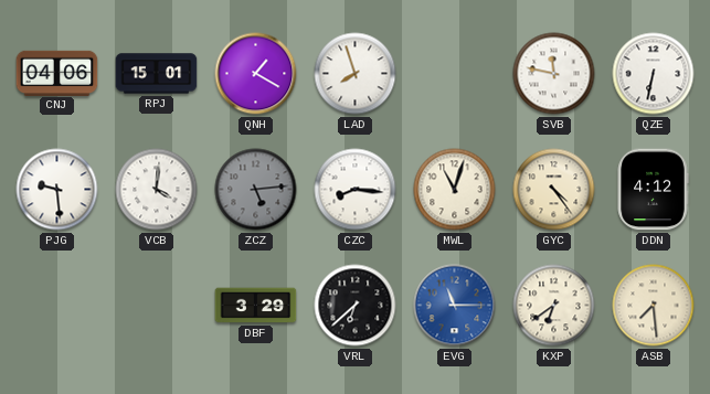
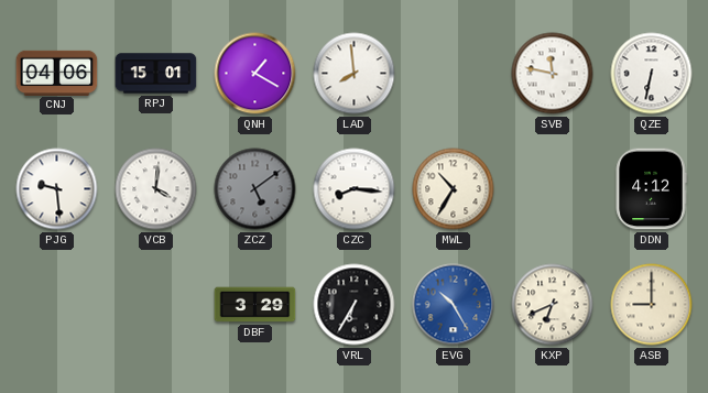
LAD: 7:57 -> 7:59
ZCZ: 5:14 -> 5:09
MWL: 11:03 -> 10:35
GYC: 4:24 -> none
VRL: 6:38 -> 6:35
EVG: 11:15 -> 10:25
KXP: 6:39 -> 6:41
ASB: 7:29 -> 9:00
